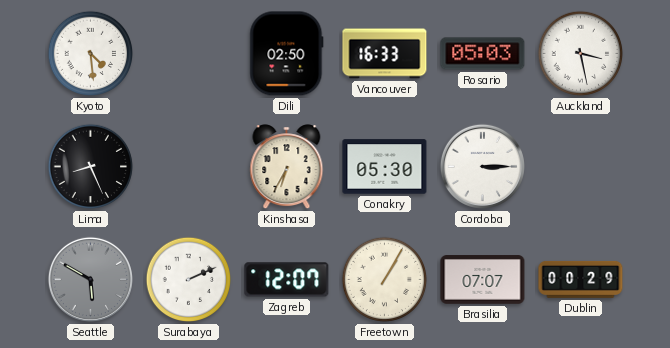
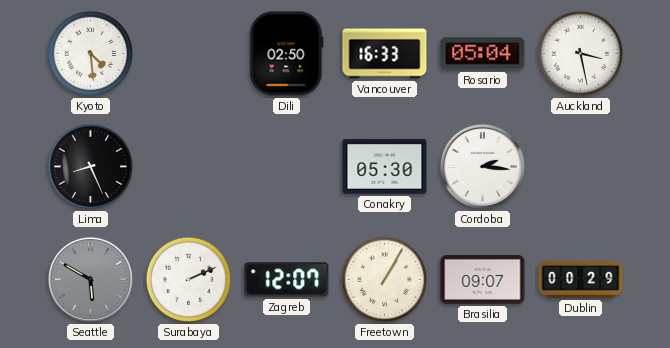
Rosario: 05:03 -> 05:04
Kinshasa: 6:35 -> none
Cordoba: 3:15 -> 2:16
Brasilia: 07:07 -> 09:07
